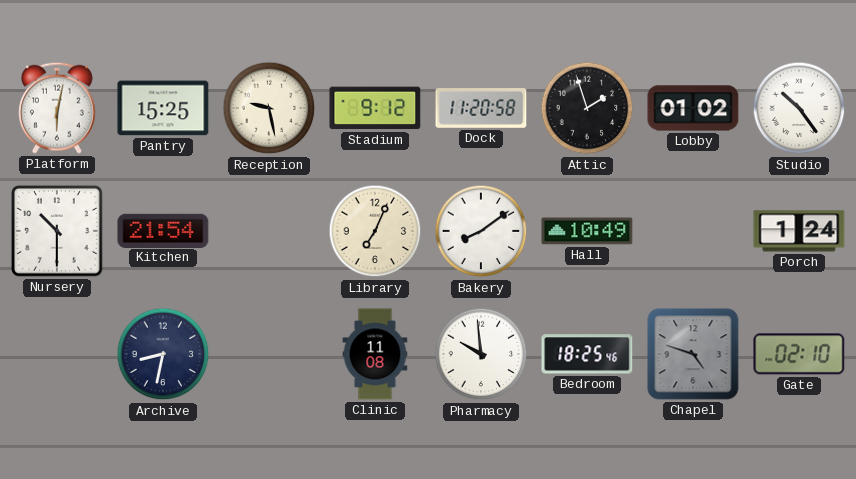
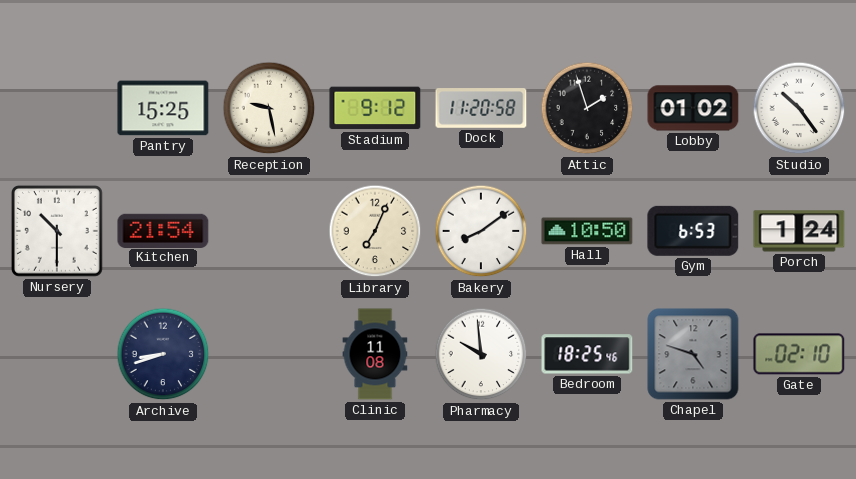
Platform: 6:02 -> none
Hall: 10:49 -> 10:50
Gym: none -> 6:53
Archive: 8:32 -> 8:42
